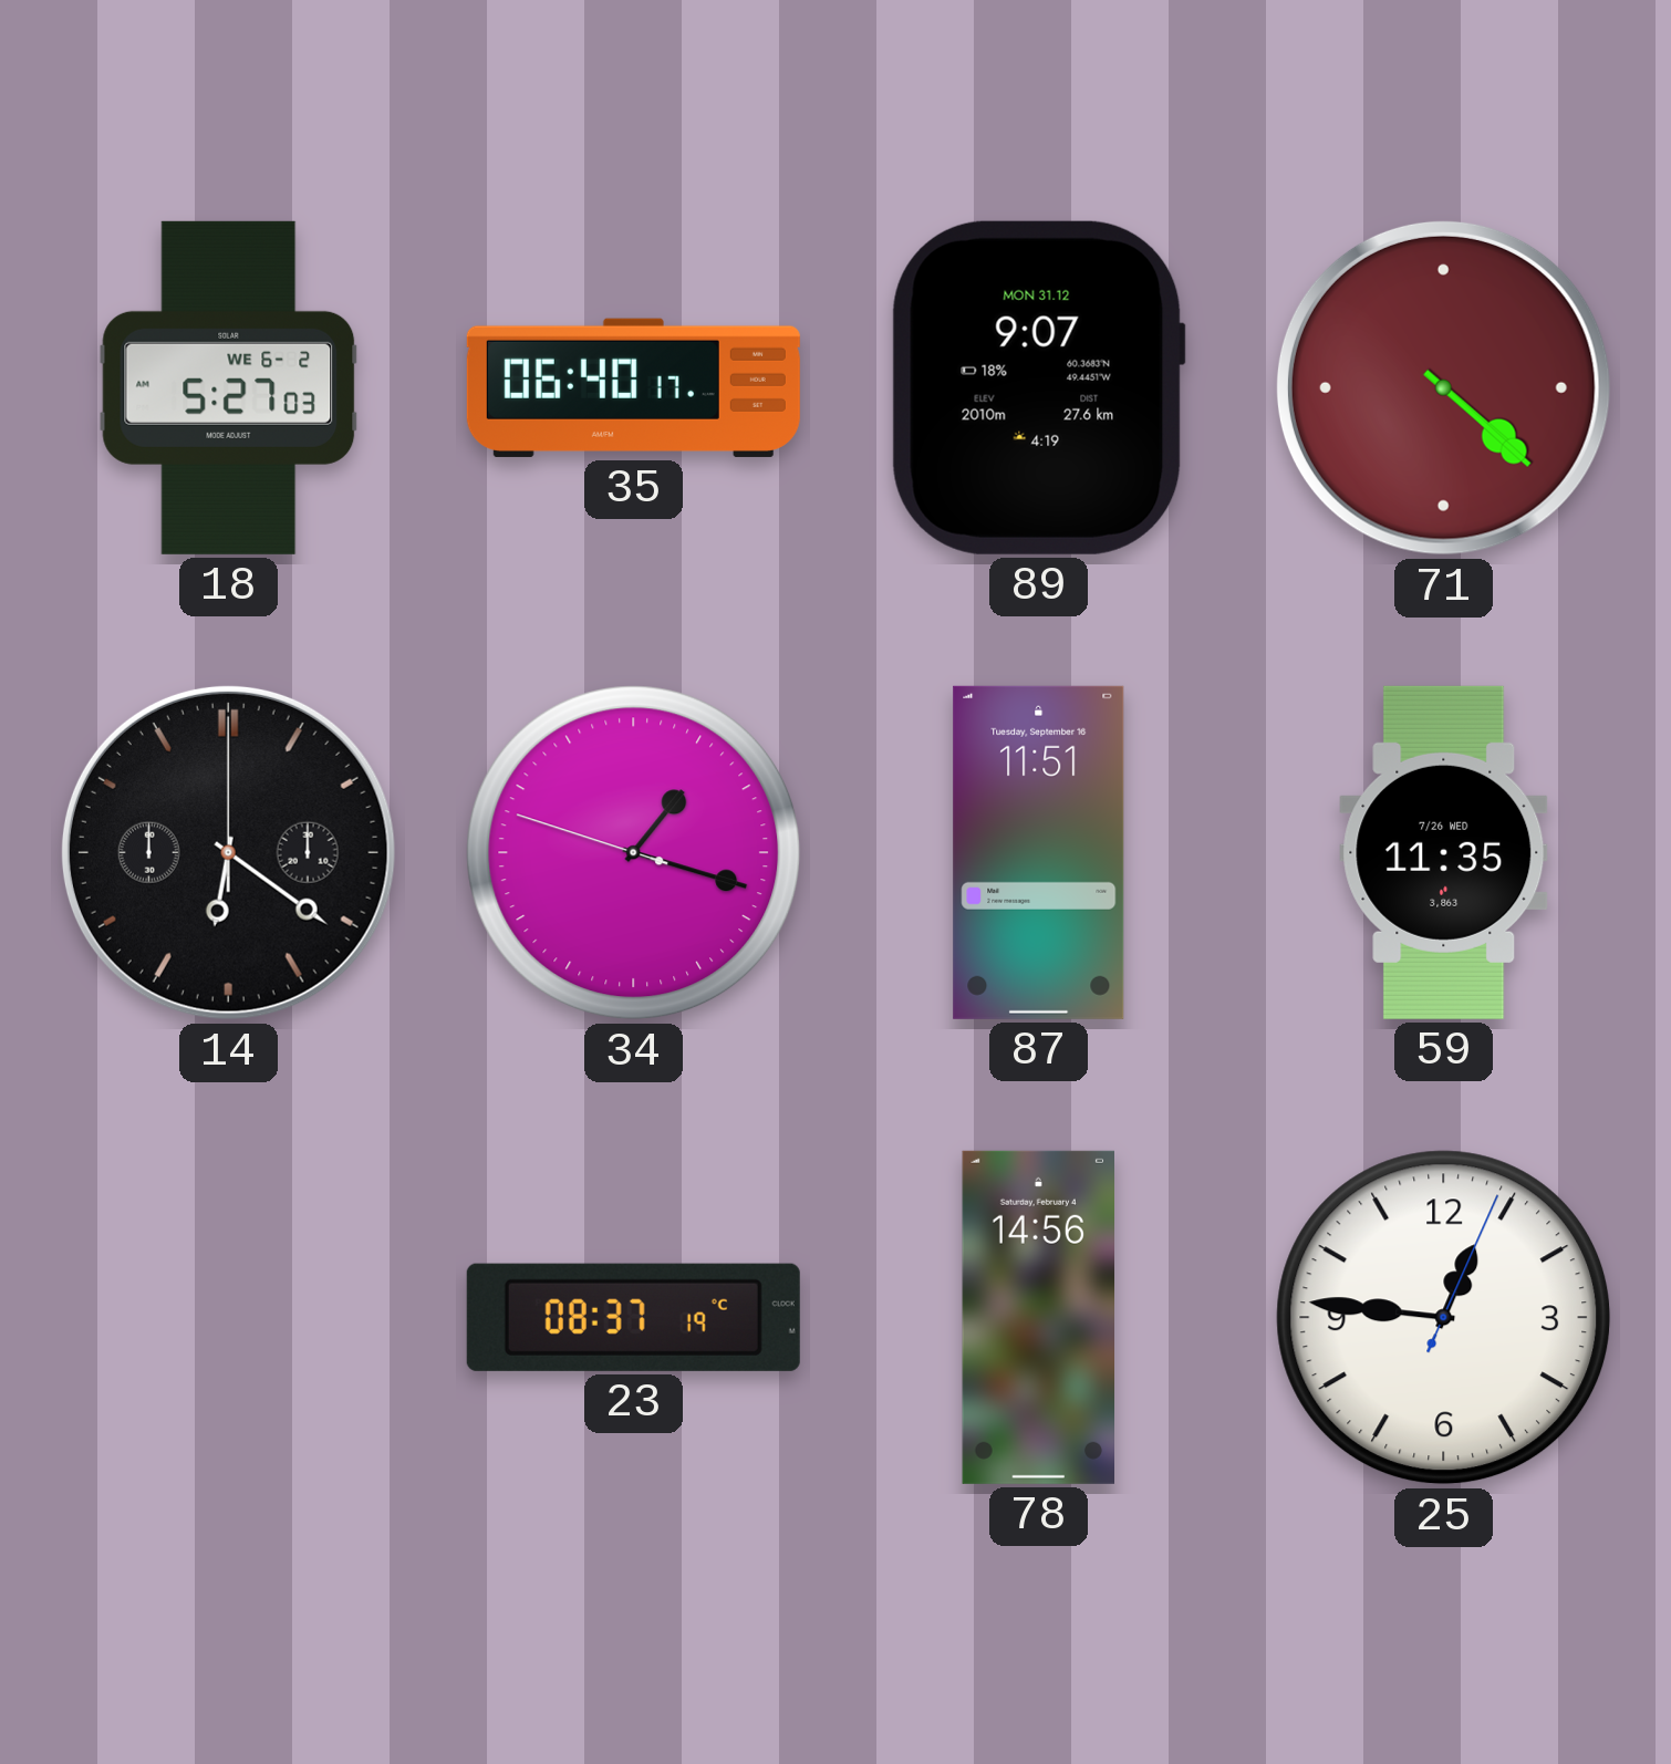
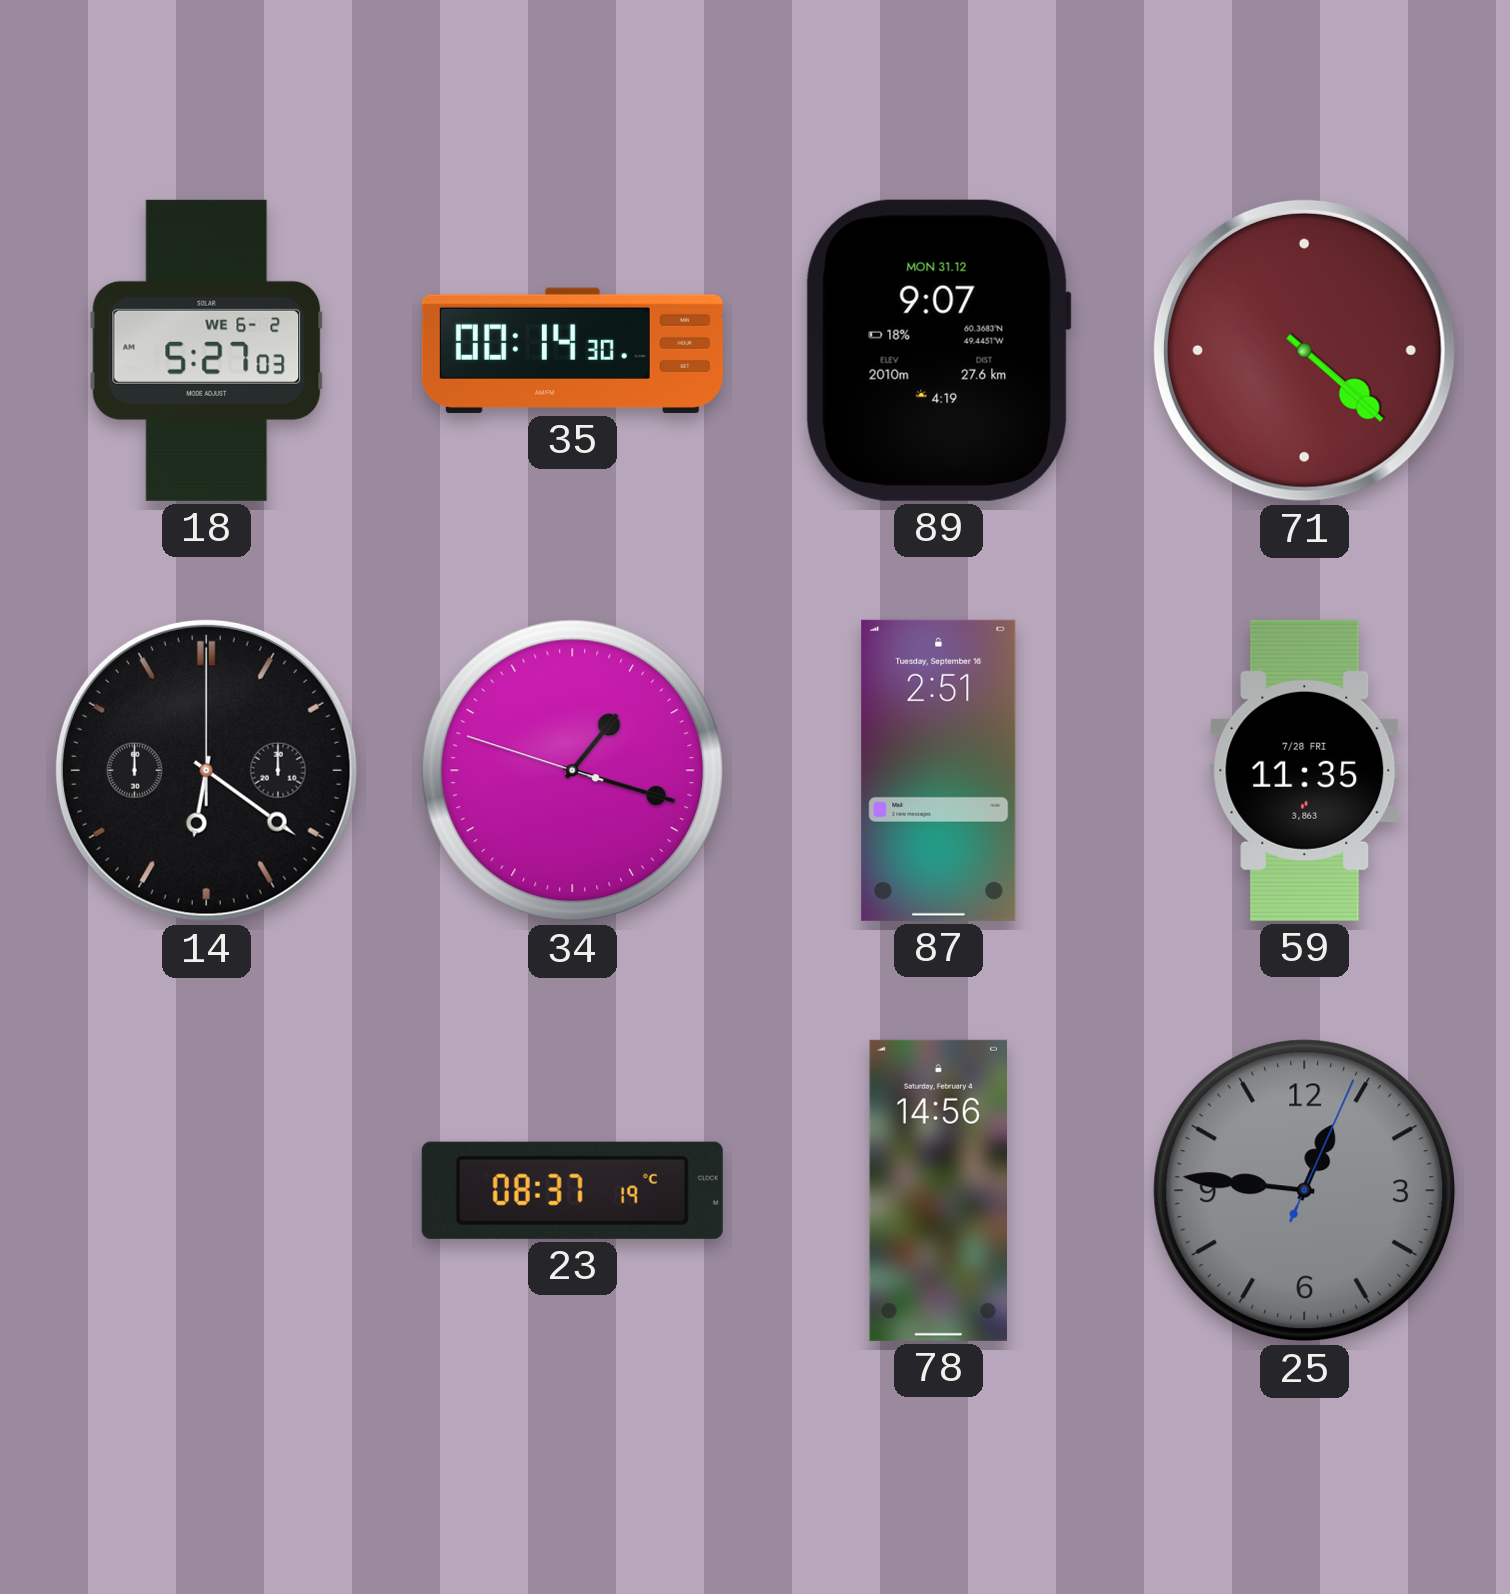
35: 06:40 -> 00:14
87: 11:51 -> 2:51
59 date: 7/26 WED -> 7/28 FRI
25 dial: white -> grey
